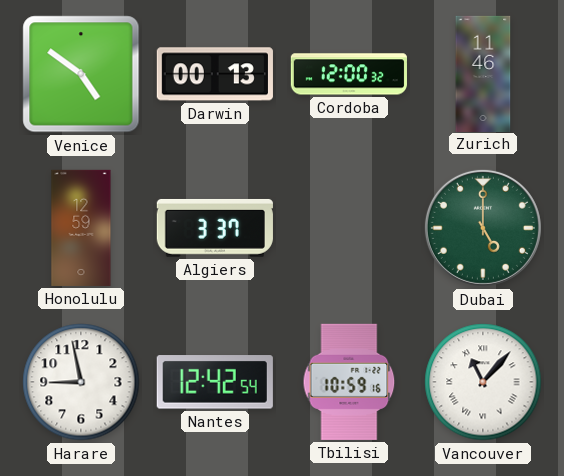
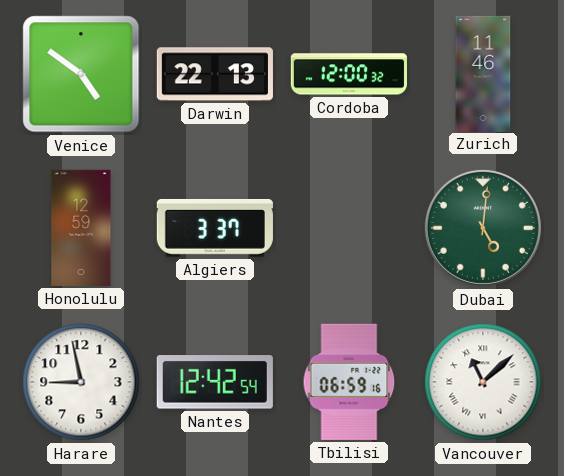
Darwin: 00:13 -> 22:13
Dubai: 5:00 -> 5:01
Tbilisi: 10:59 -> 06:59
Vancouver: 11:07 -> 11:08
